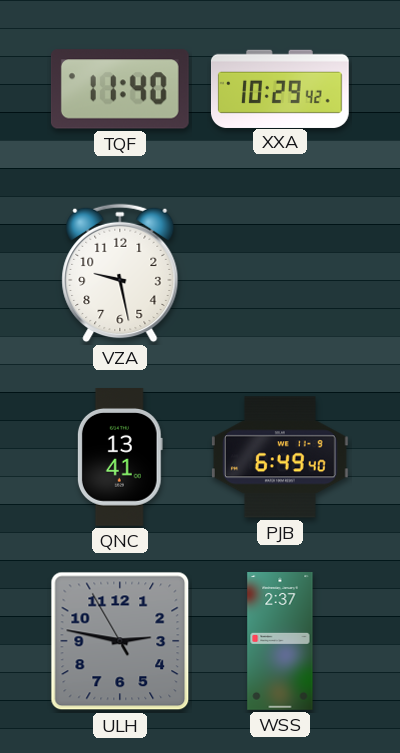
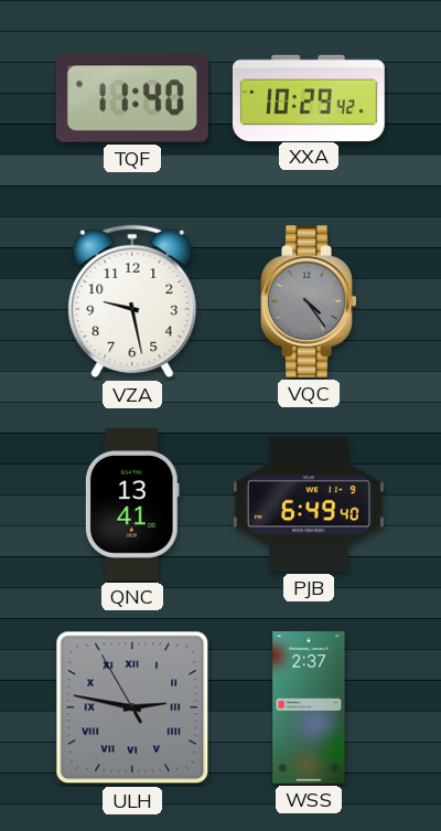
VQC: none -> 4:24
ULH numerals: Arabic -> Roman
